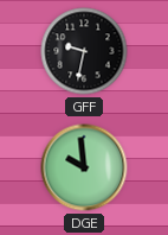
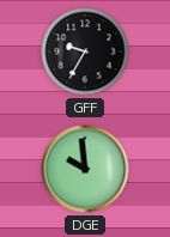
GFF: 9:32 -> 9:35
